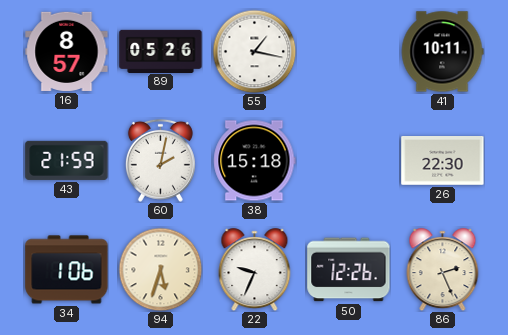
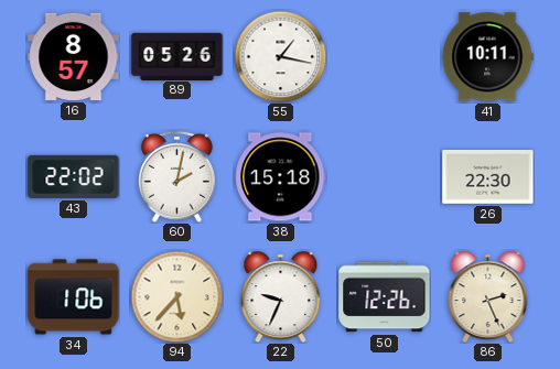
43: 21:59 -> 22:02
94: 5:33 -> 5:37
